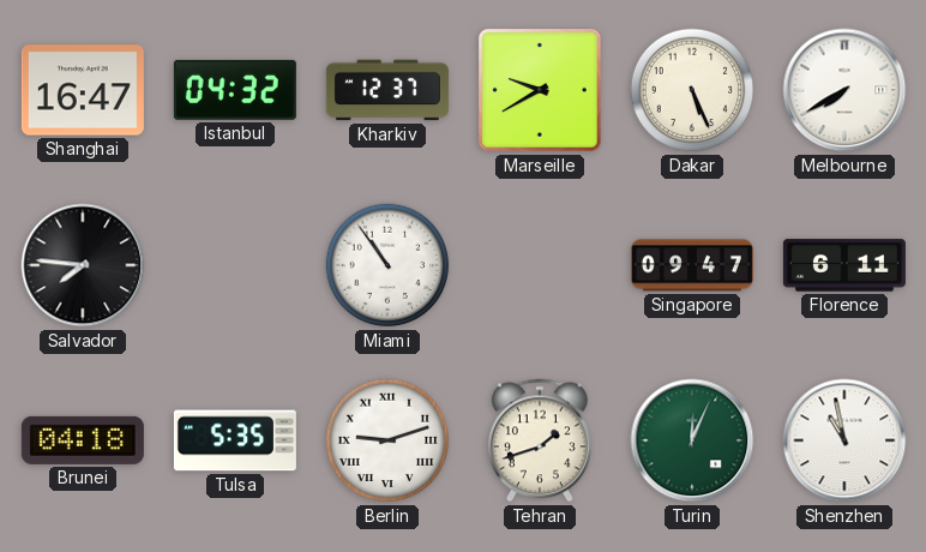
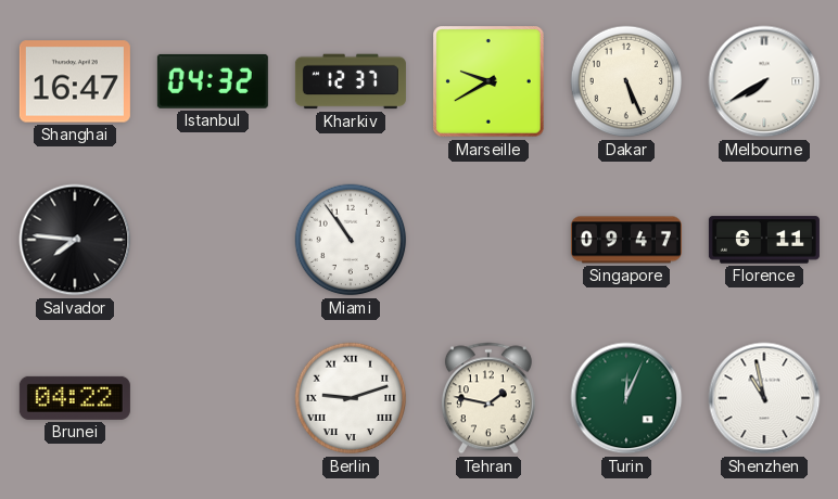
Brunei: 04:18 -> 04:22
Tulsa: 5:35 -> none
Tehran: 1:42 -> 1:47
